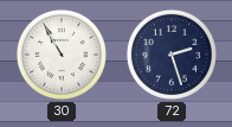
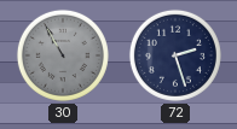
30 dial: white -> grey
